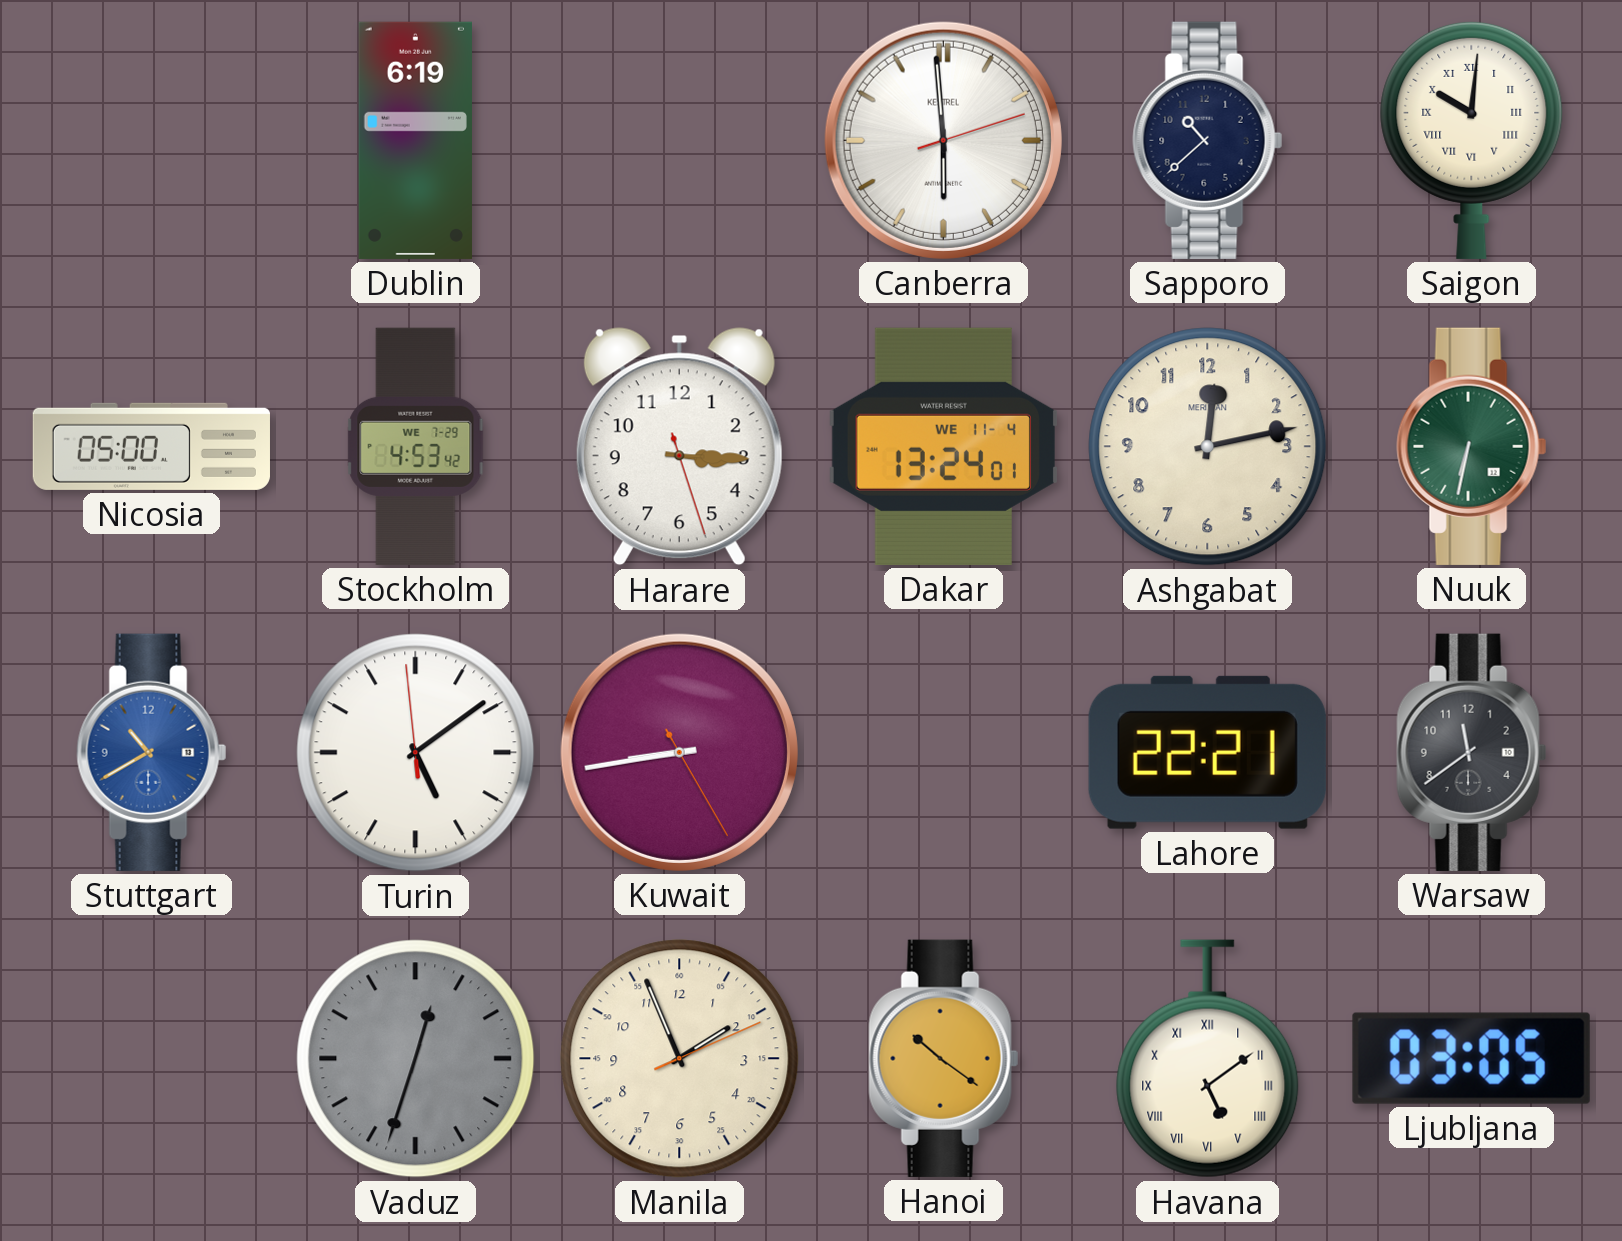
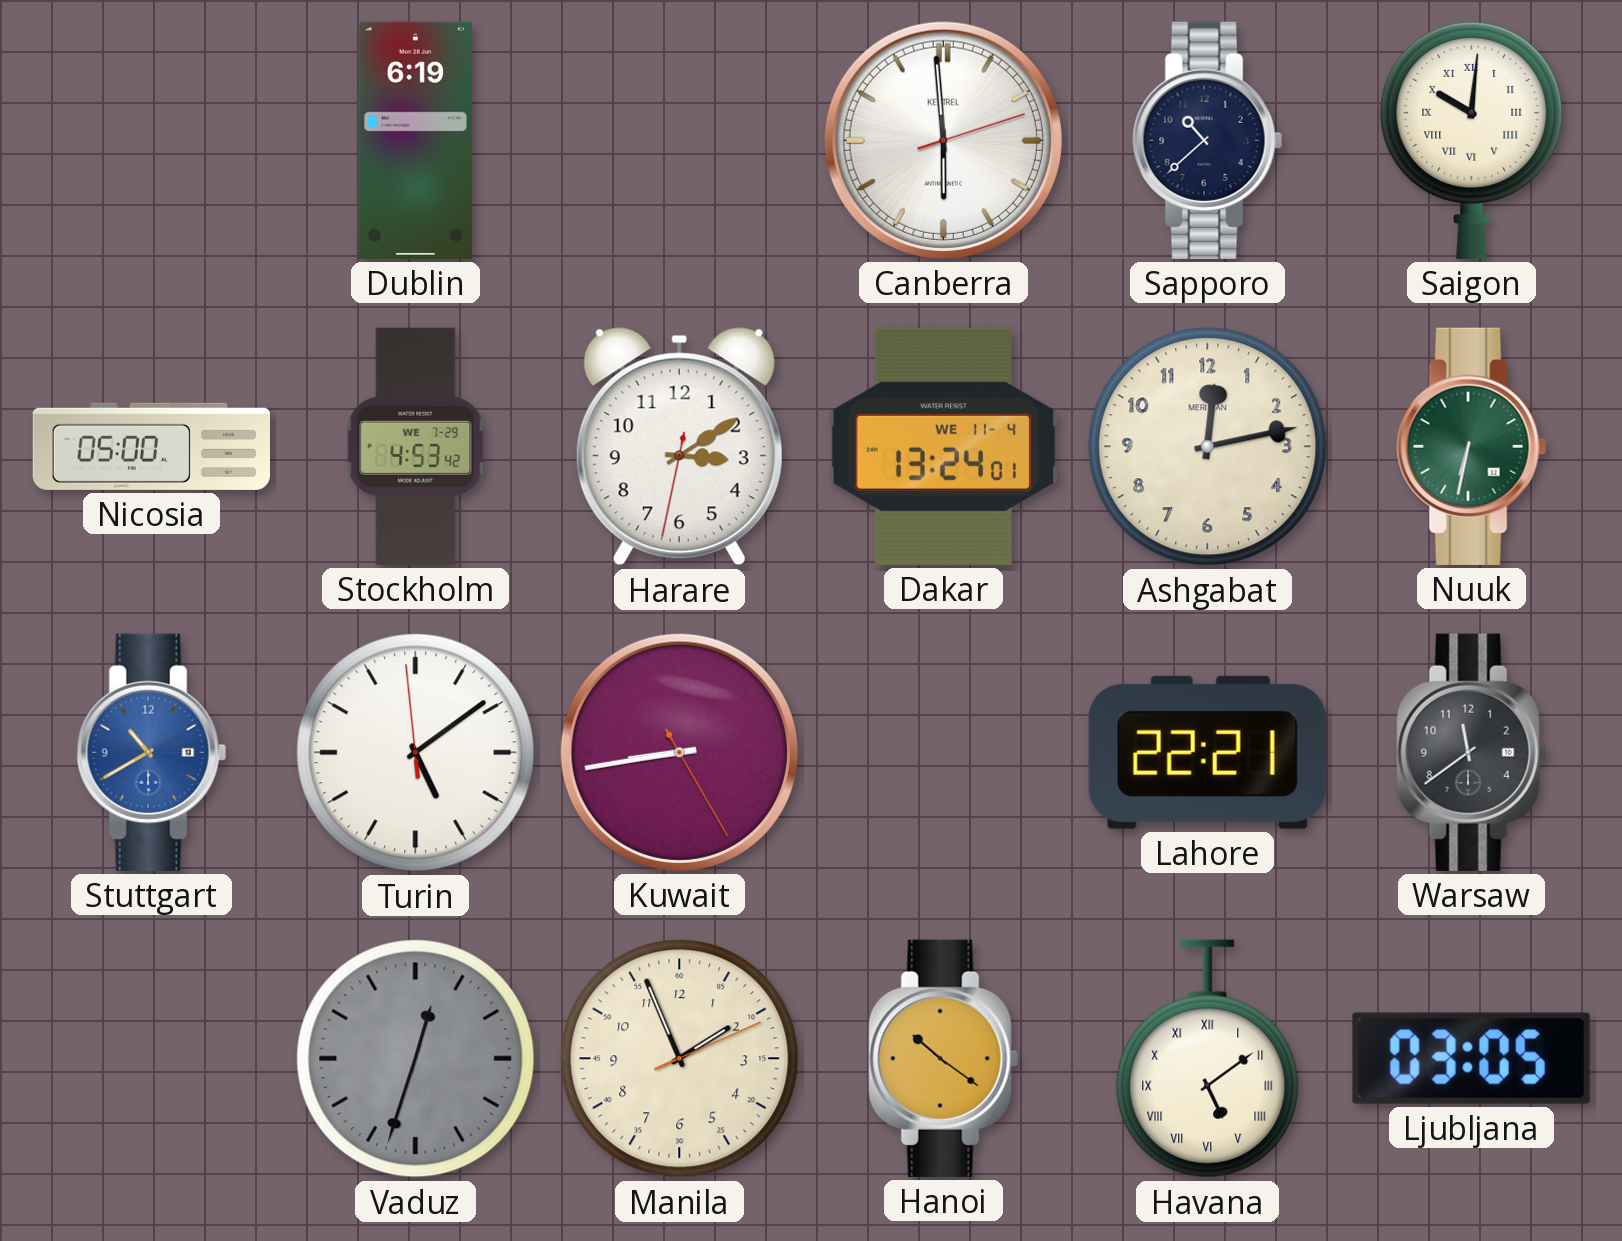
Harare: 3:15 -> 3:09
